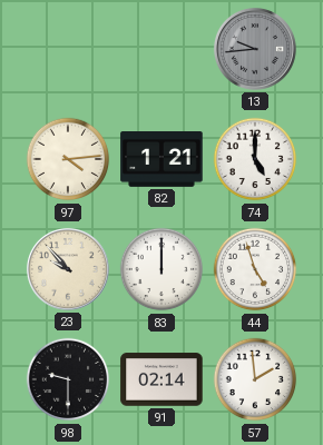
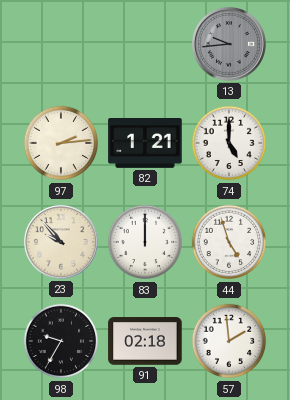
97: 4:14 -> 2:14
98: 9:30 -> 9:35
91: 02:14 -> 02:18
